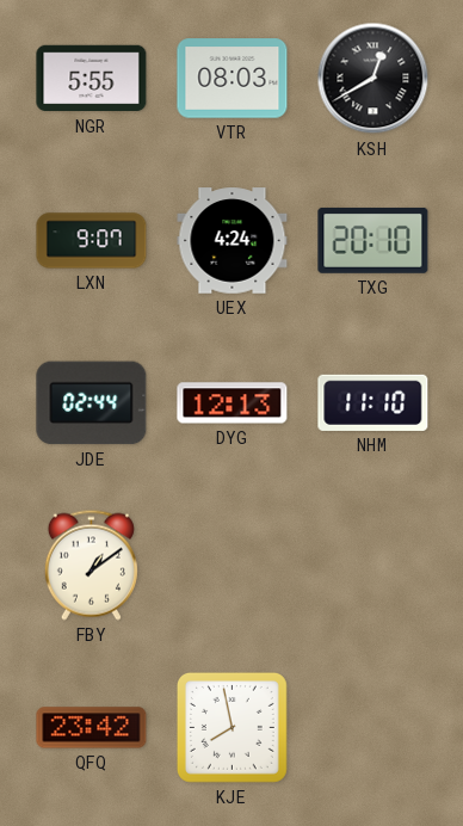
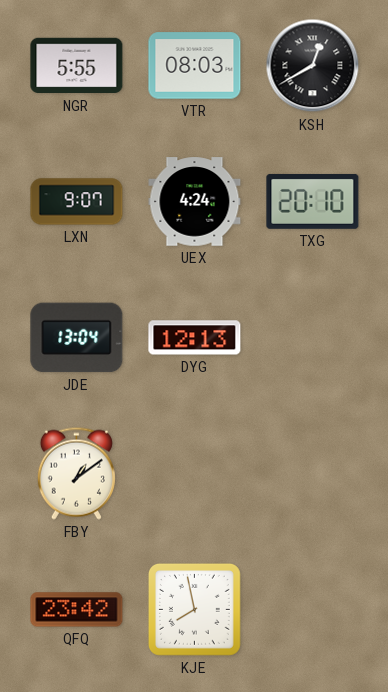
JDE: 02:44 -> 13:04
NHM: 11:10 -> none
